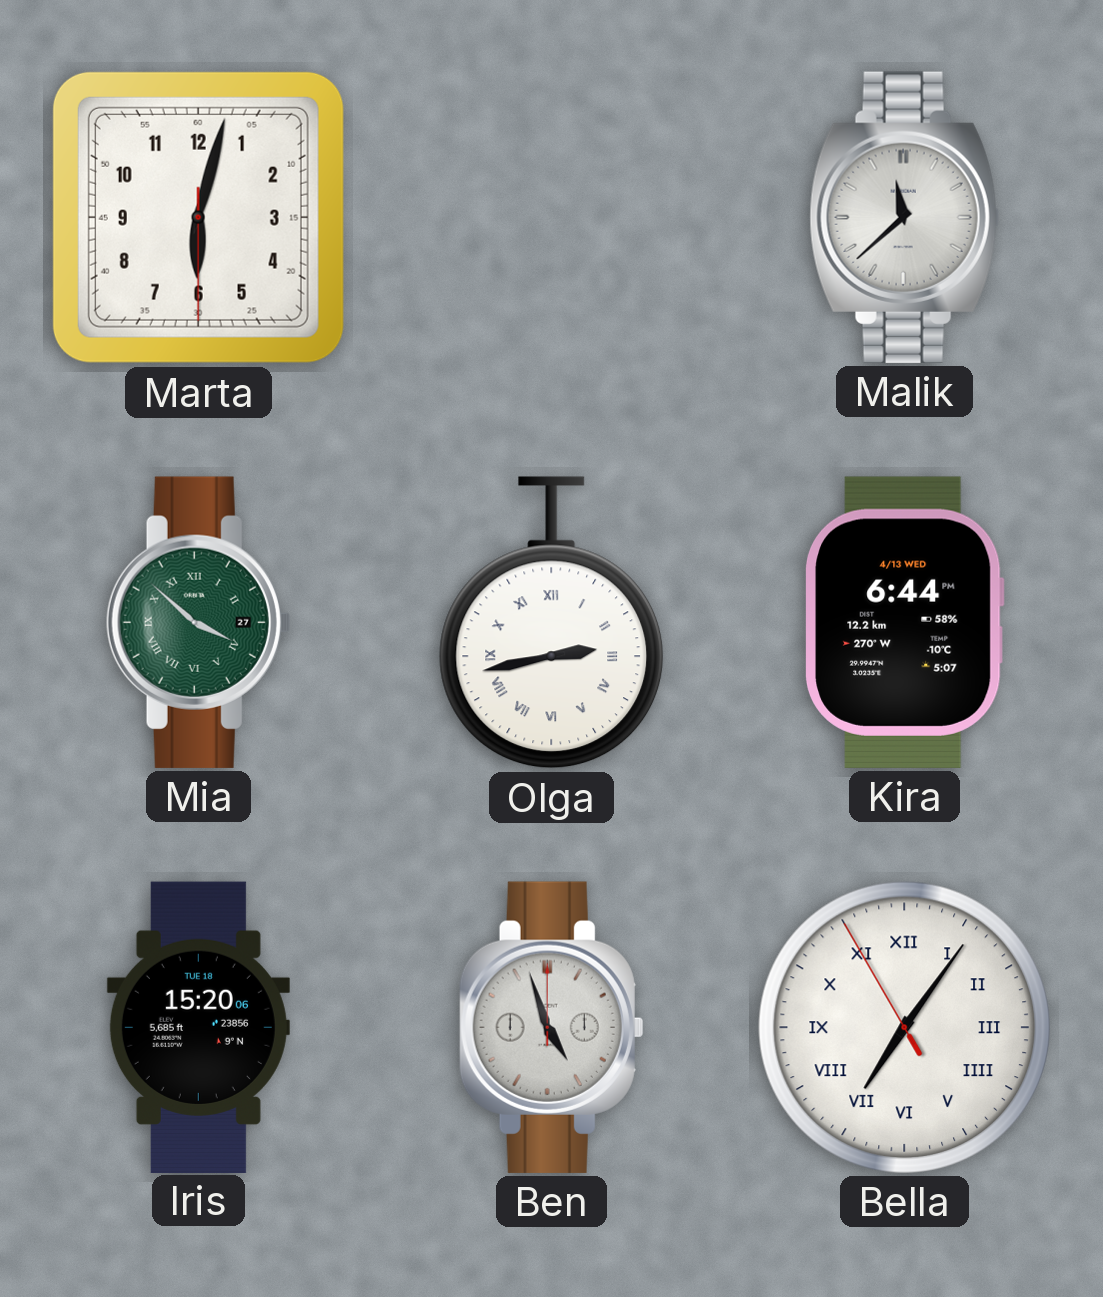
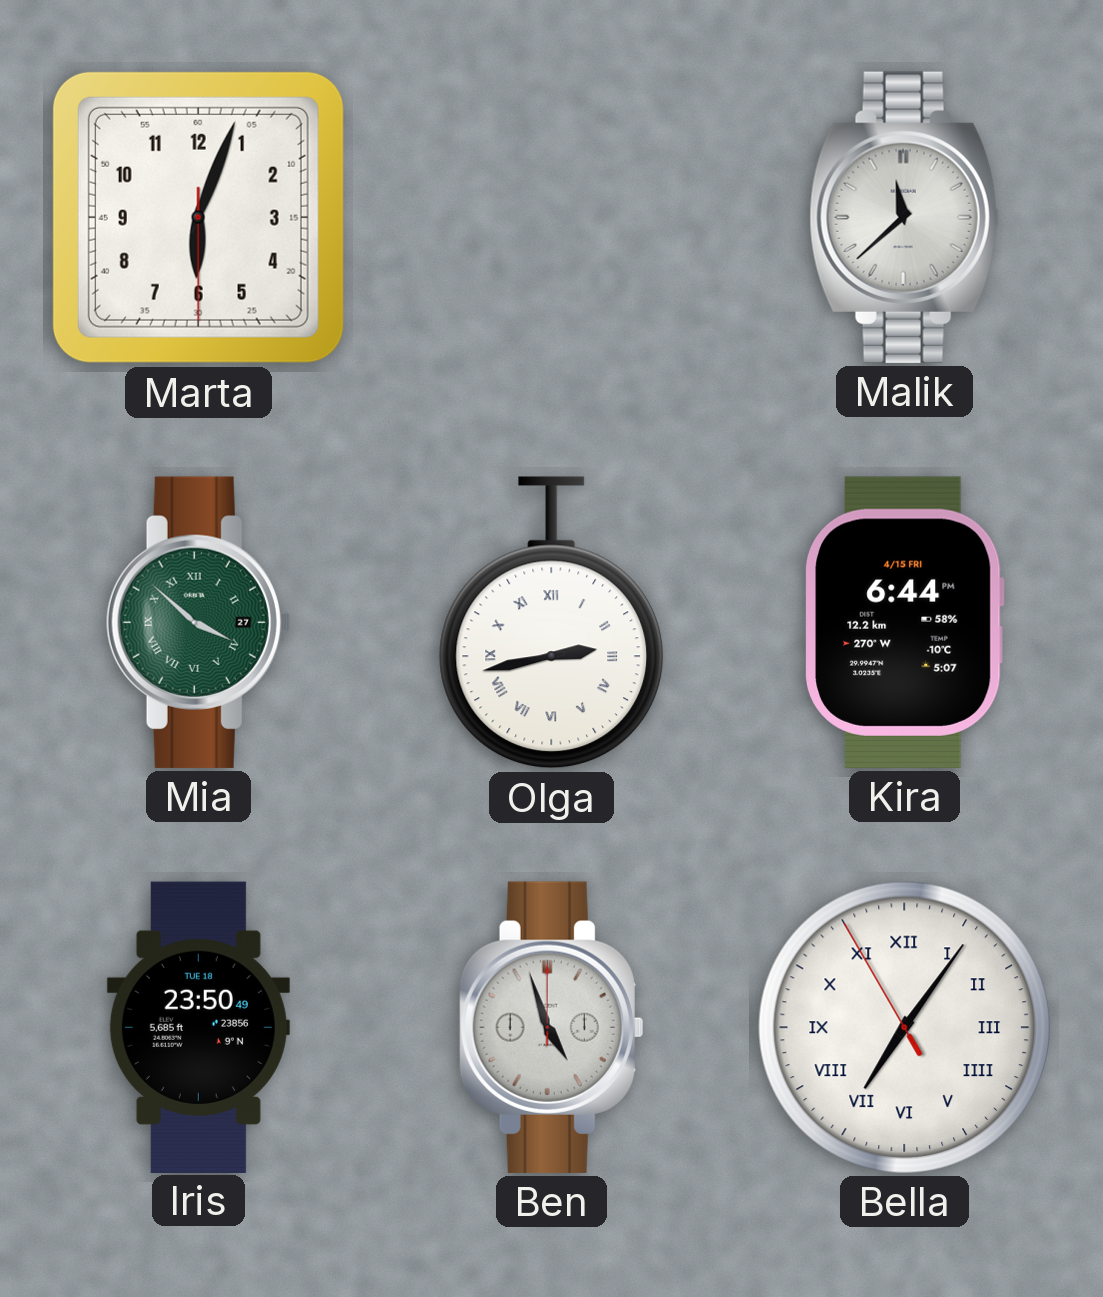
Marta: 6:02 -> 6:03
Kira date: 4/13 WED -> 4/15 FRI
Iris: 15:20 -> 23:50
